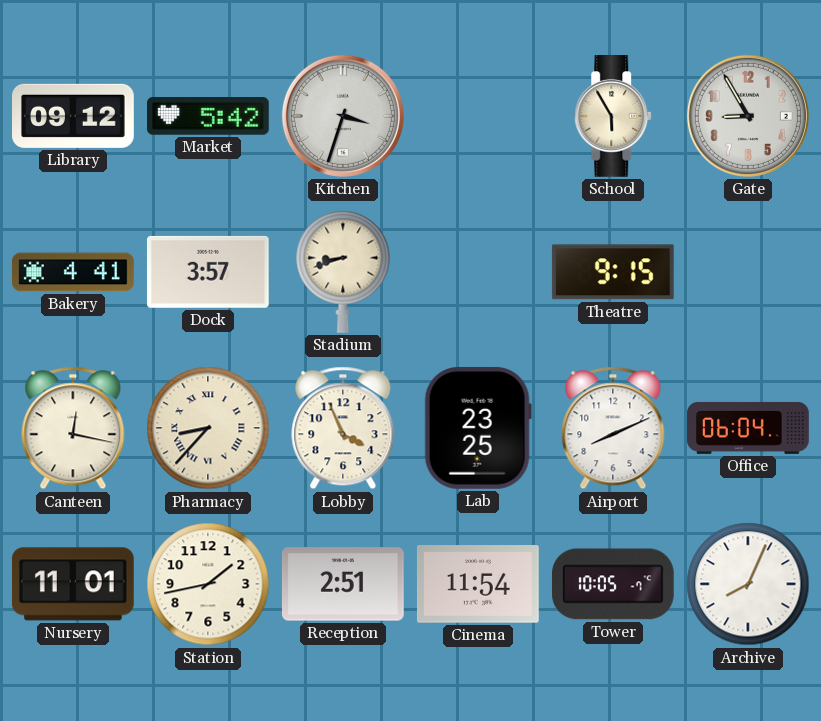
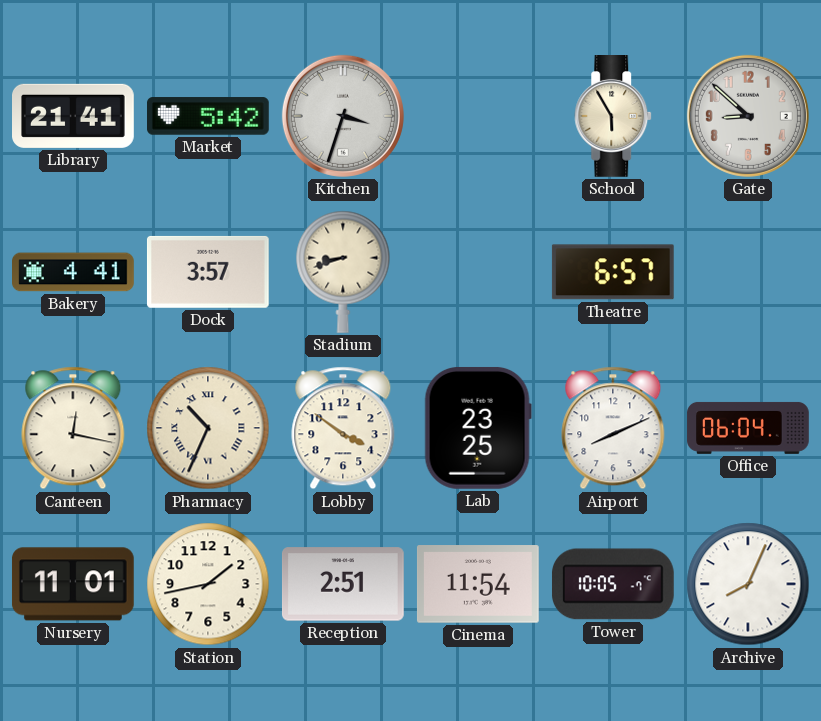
Library: 09:12 -> 21:41
Gate: 8:55 -> 8:52
Theatre: 9:15 -> 6:57
Pharmacy: 8:37 -> 10:34
Lobby: 3:56 -> 3:51
